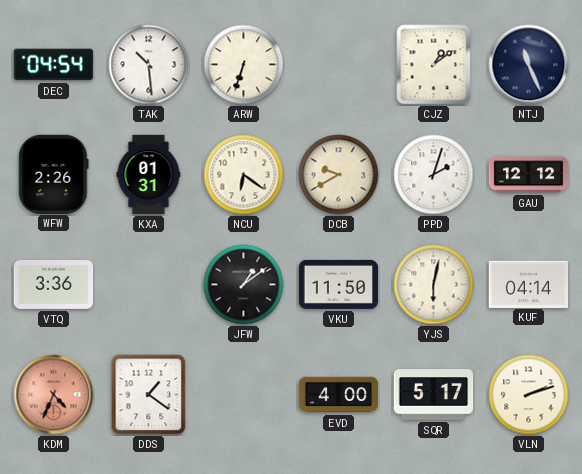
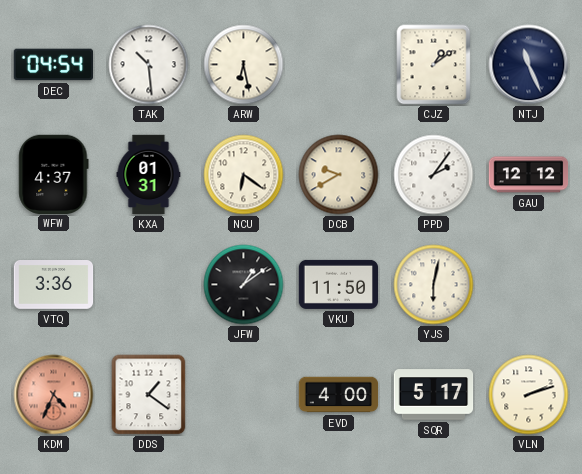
ARW: 6:33 -> 6:28
WFW: 2:26 -> 4:37
PPD: 2:03 -> 2:06
KUF: 04:14 -> none
